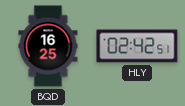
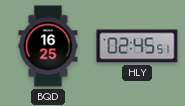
HLY: 02:42 -> 02:45
